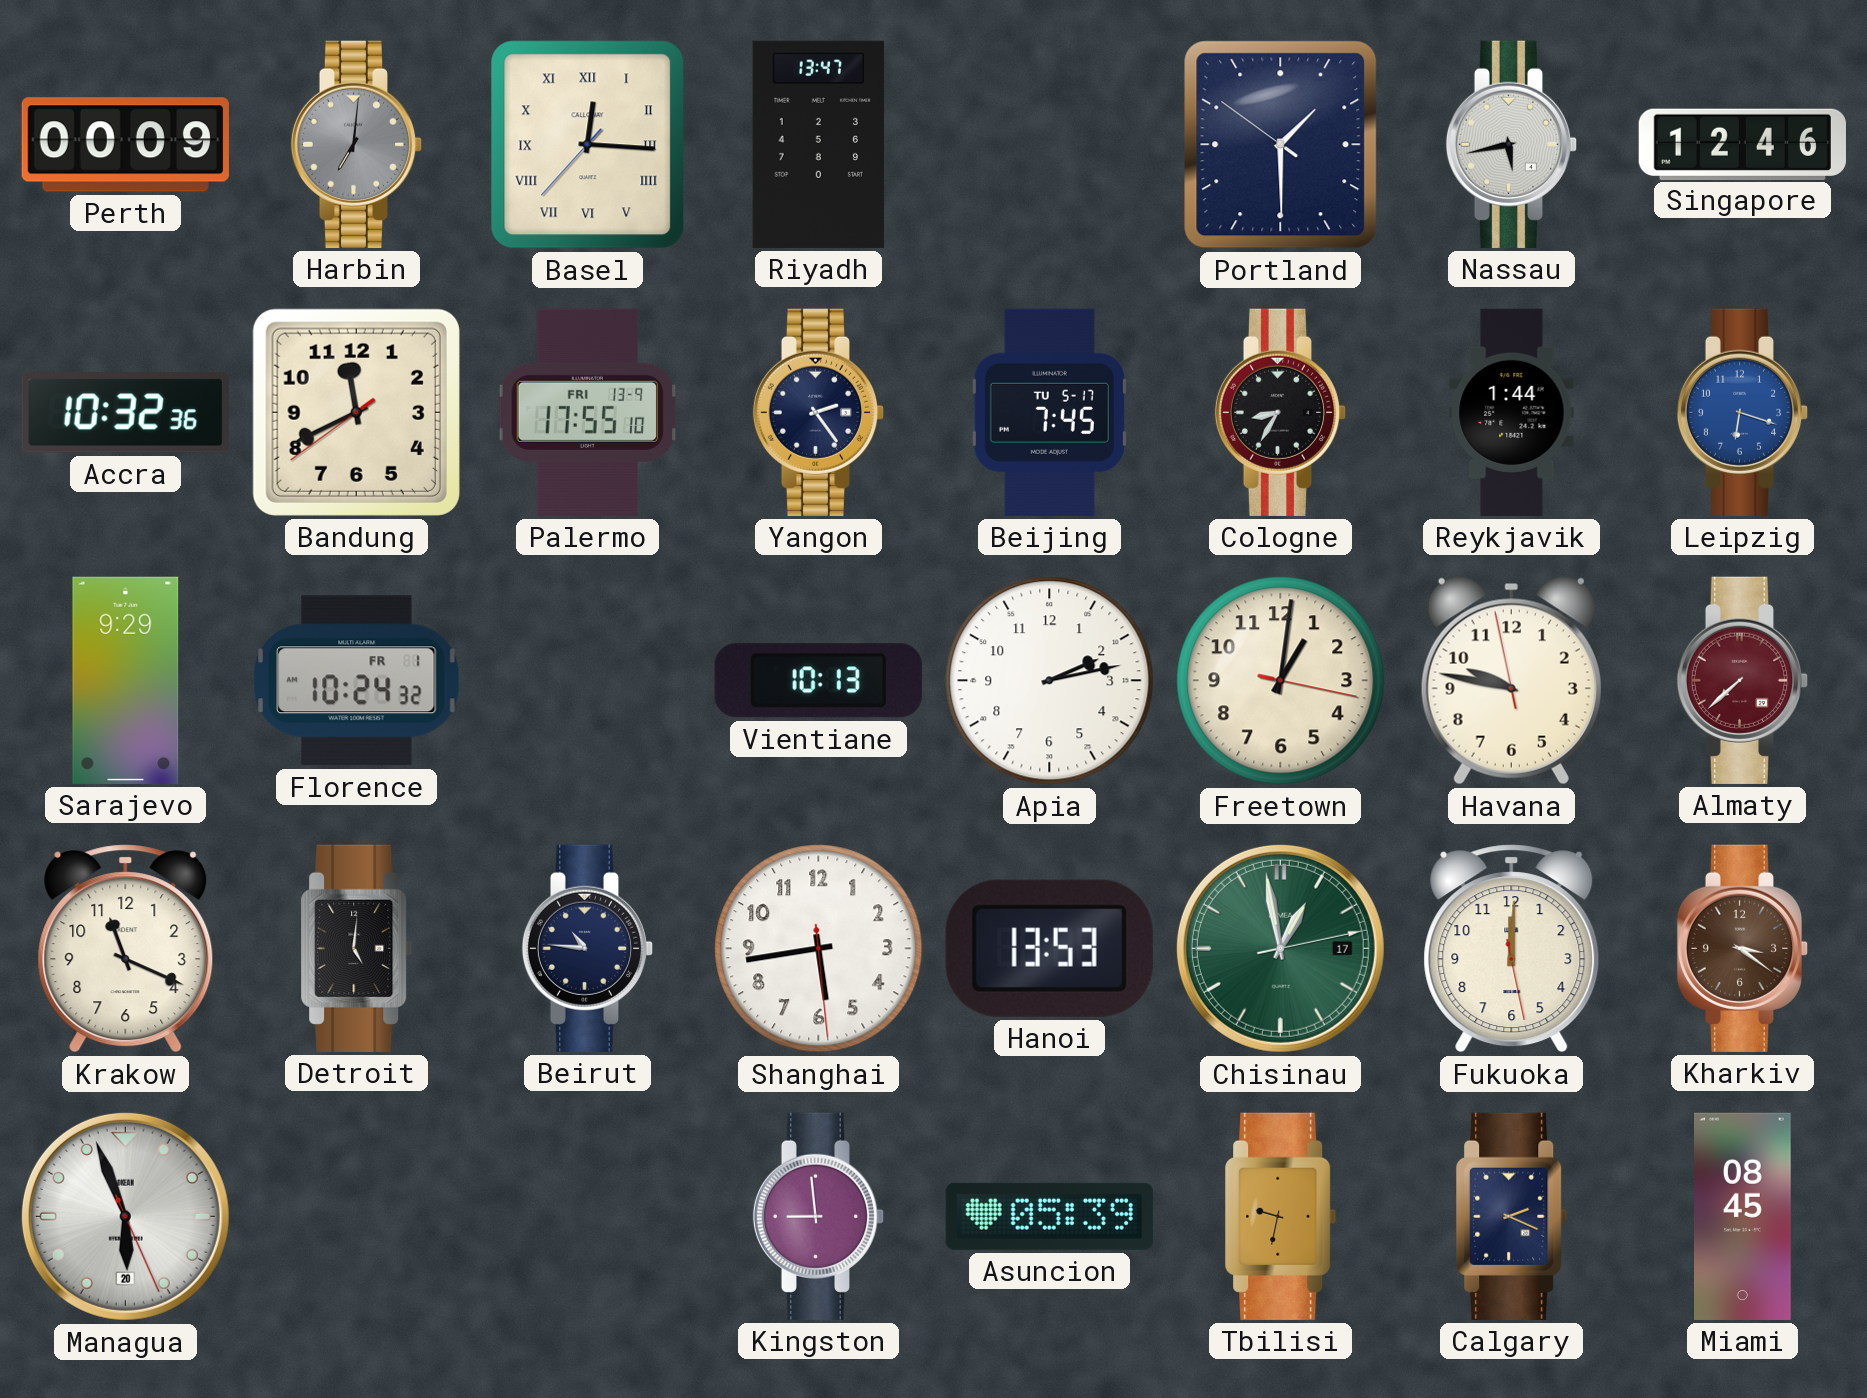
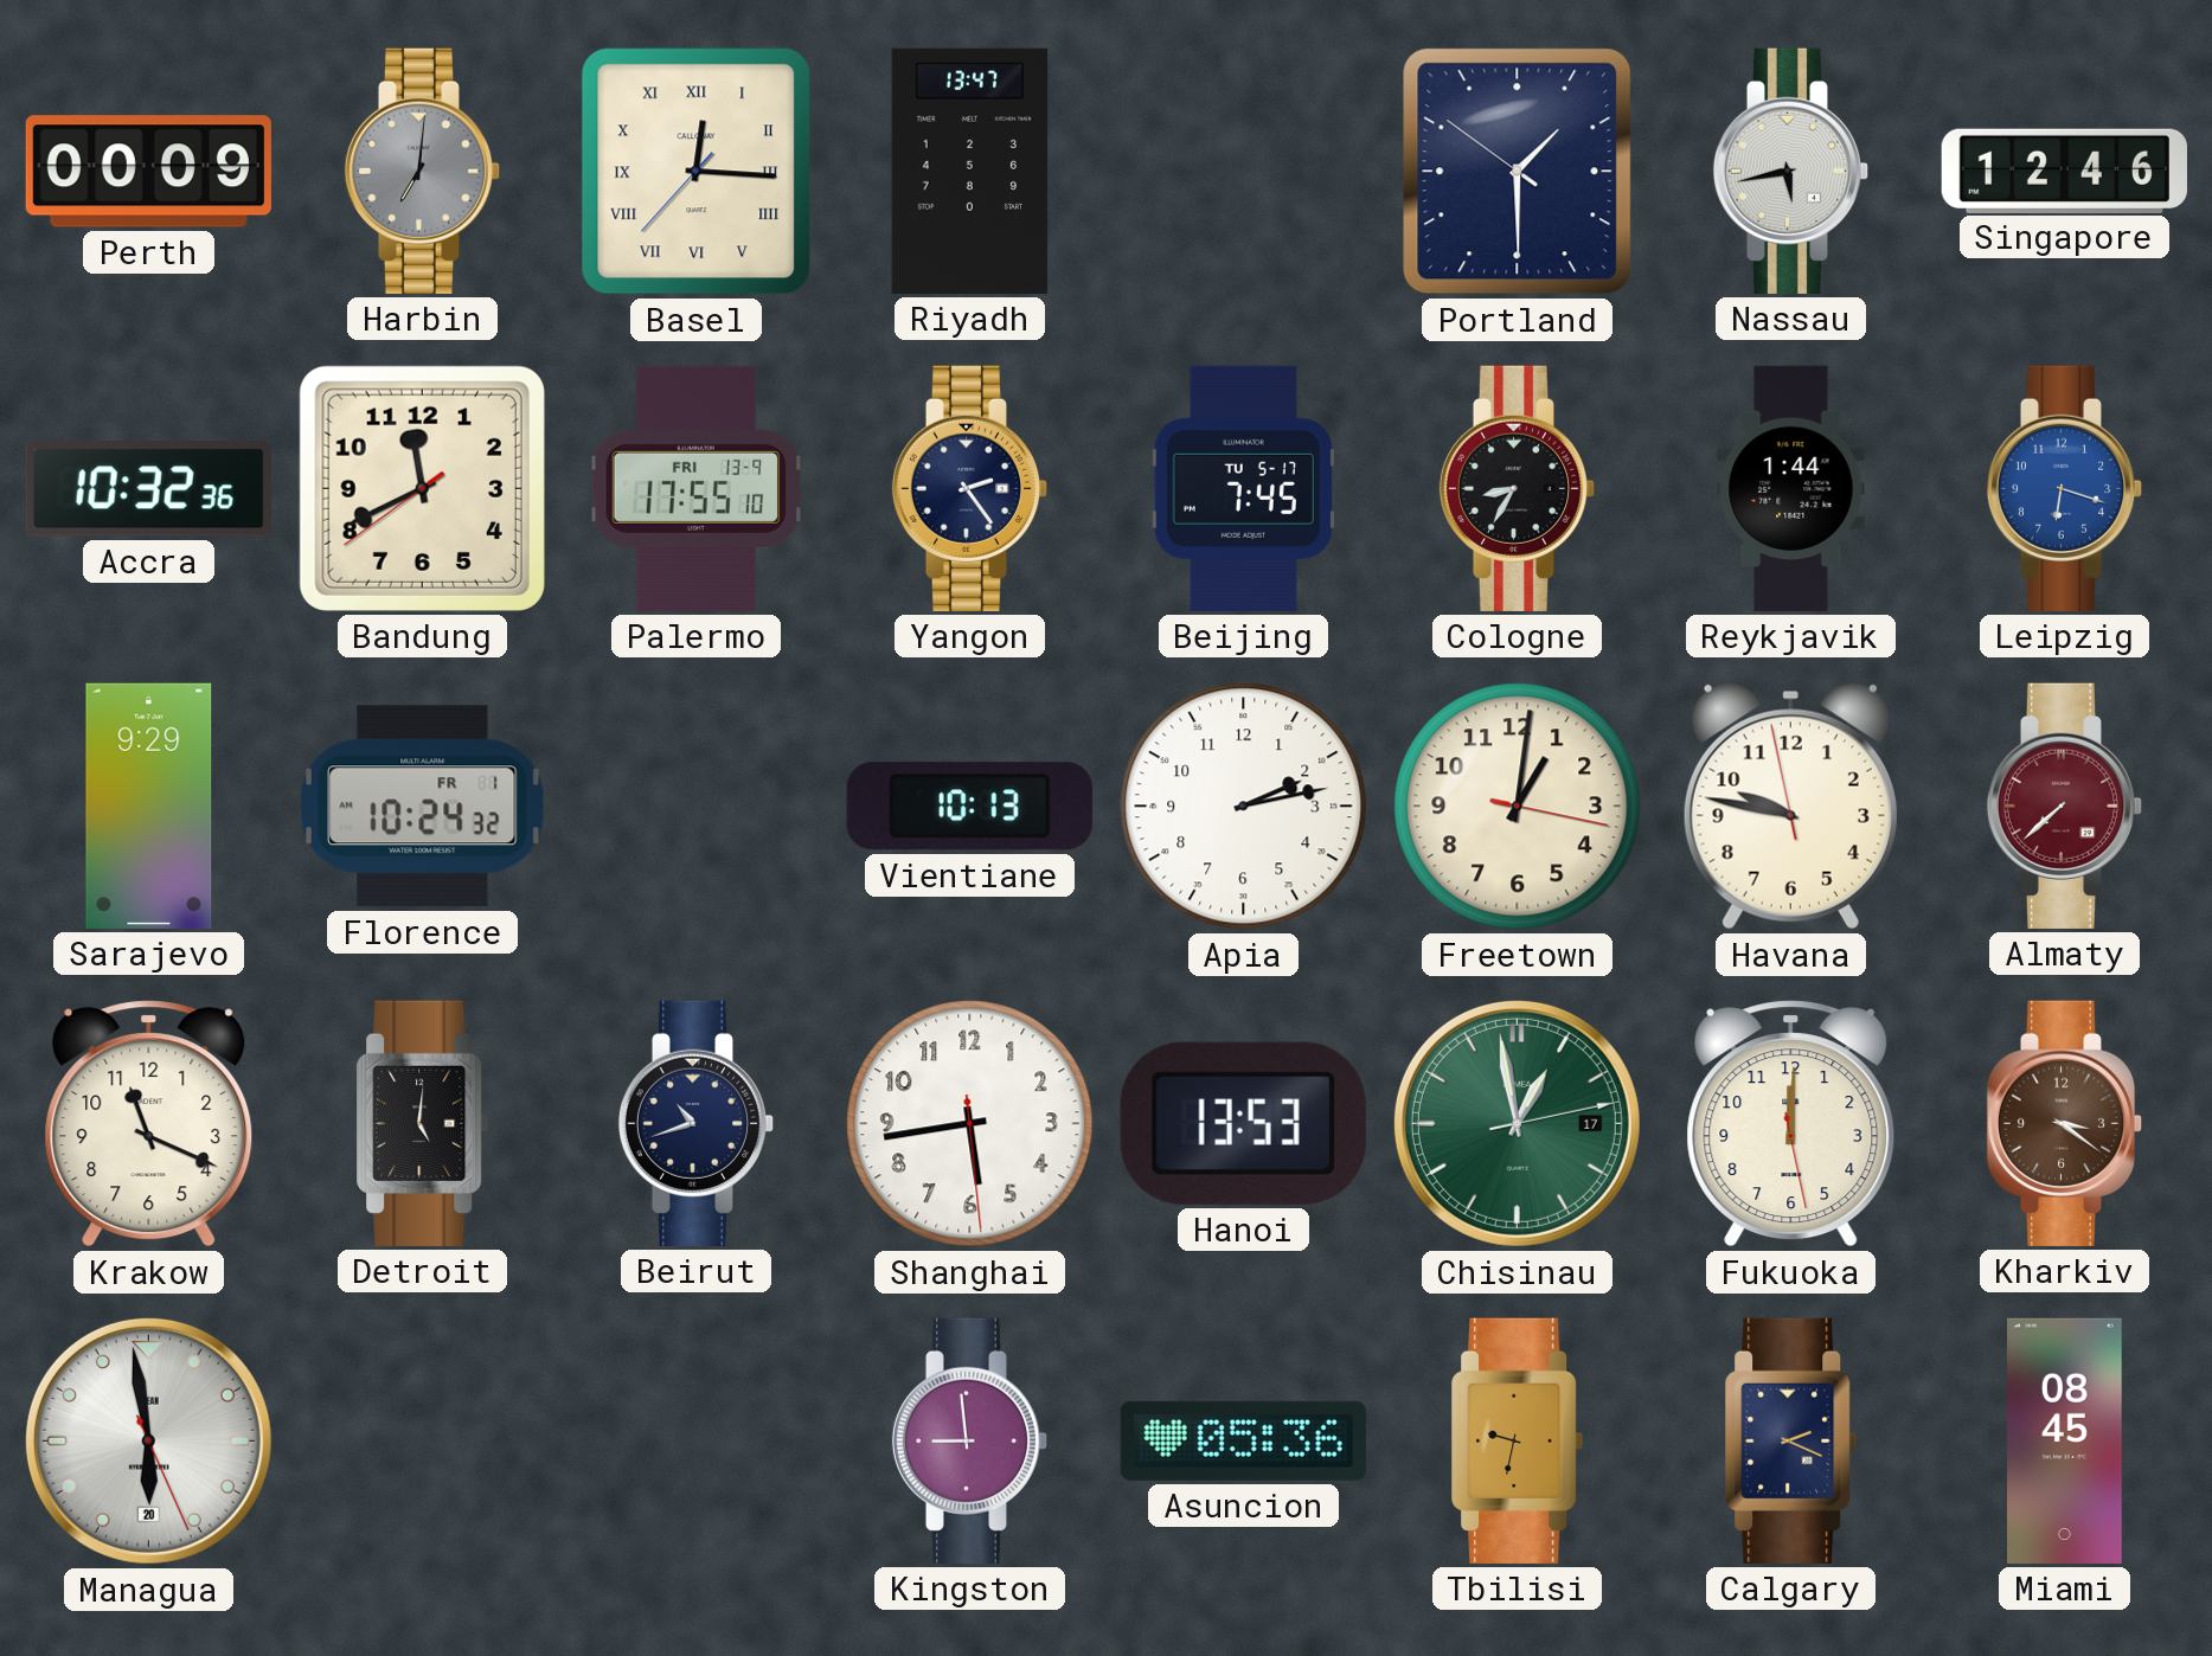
Beirut: 10:46 -> 10:42
Managua: 5:56 -> 5:58
Asuncion: 05:39 -> 05:36
